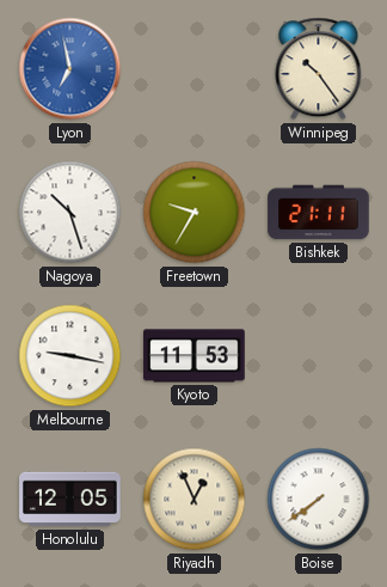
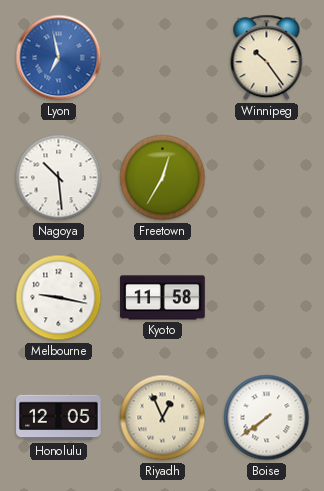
Nagoya: 10:27 -> 10:29
Freetown: 9:35 -> 12:35
Bishkek: 21:11 -> none
Kyoto: 11:53 -> 11:58
